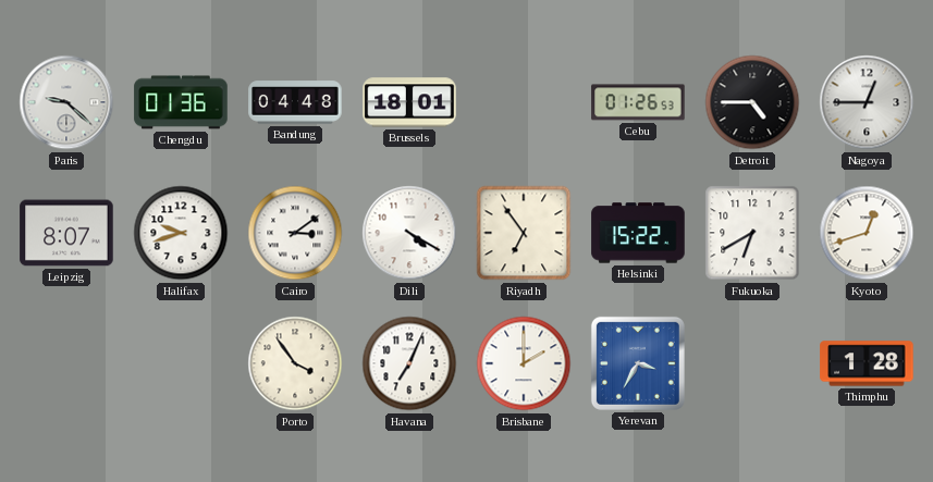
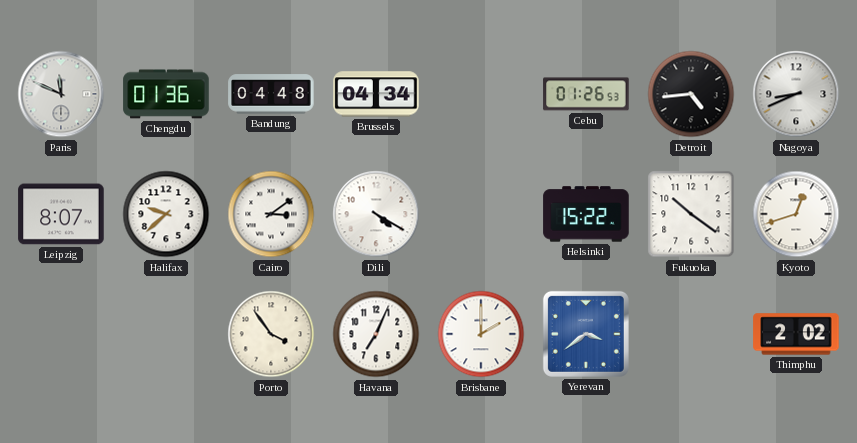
Paris: 9:22 -> 11:49
Brussels: 18:01 -> 04:34
Detroit: 4:45 -> 4:44
Nagoya: 12:45 -> 8:41
Halifax: 9:42 -> 9:38
Riyadh: 6:54 -> none
Fukuoka: 6:40 -> 10:21
Yerevan: 3:35 -> 3:39
Thimphu: 1:28 -> 2:02
